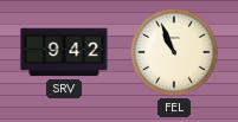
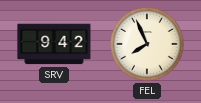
FEL: 10:56 -> 7:56
